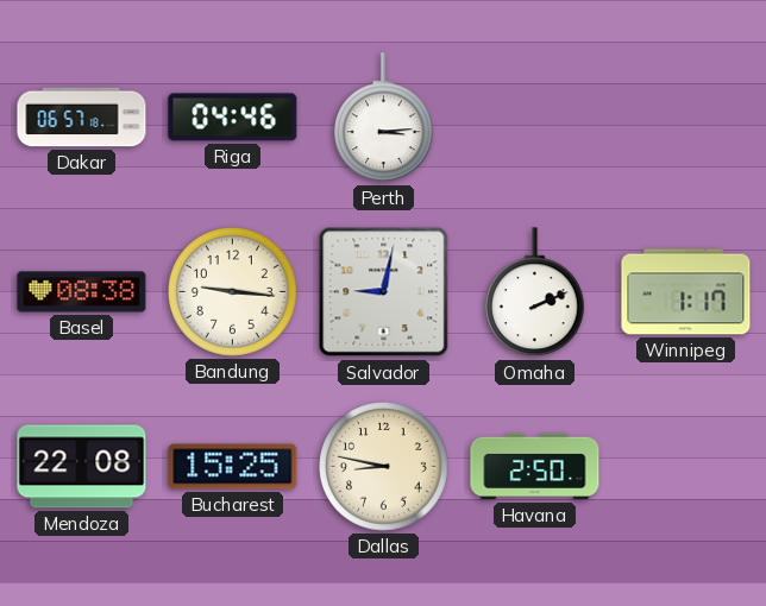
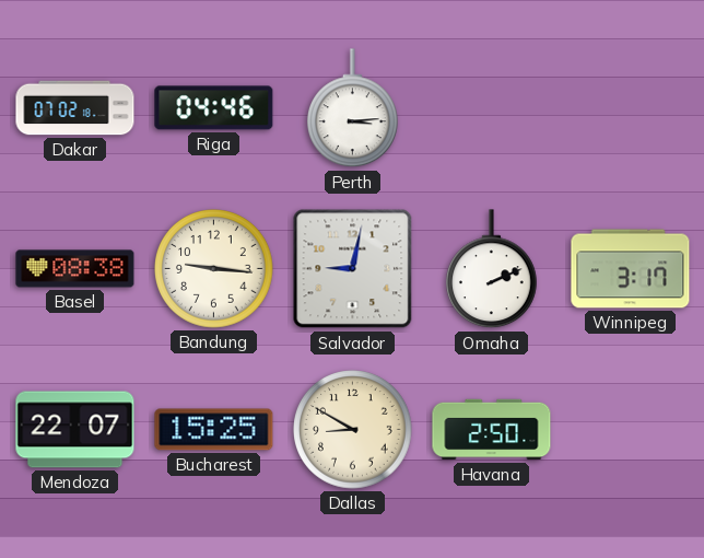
Dakar: 06:57 -> 07:02
Winnipeg: 1:17 -> 3:17
Mendoza: 22:08 -> 22:07
Dallas: 8:47 -> 8:50
